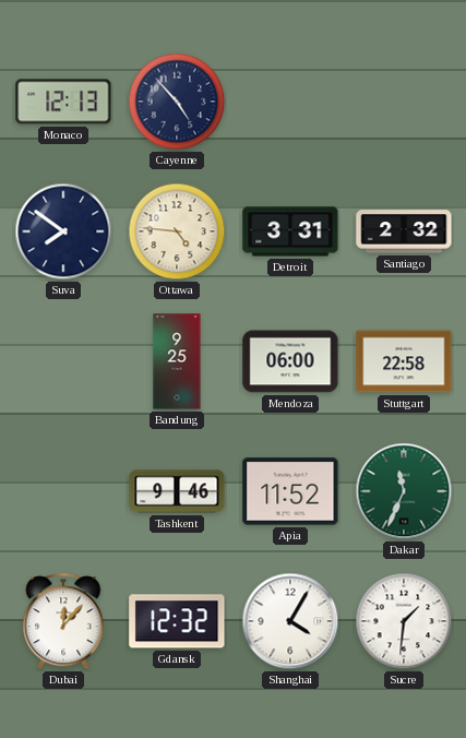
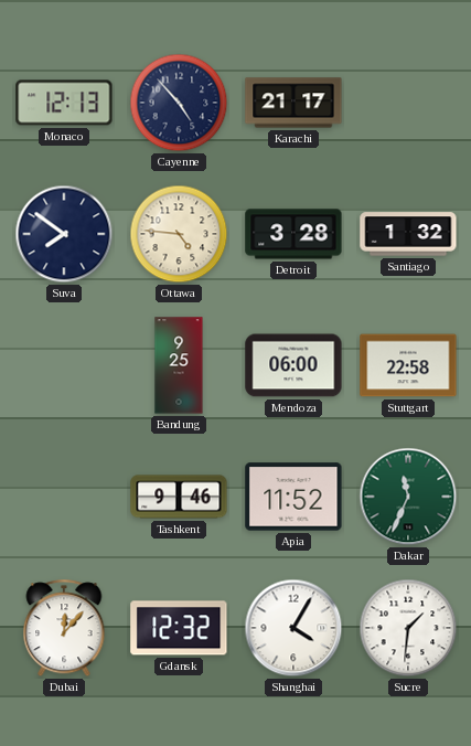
Karachi: none -> 21:17
Detroit: 3:31 -> 3:28
Santiago: 2:32 -> 1:32
